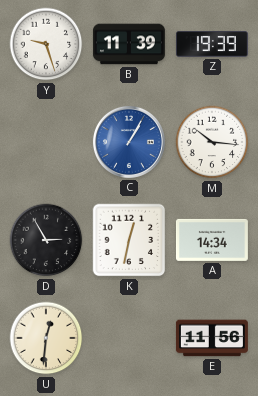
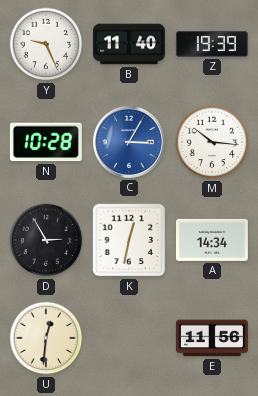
Y: 9:27 -> 9:26
B: 11:39 -> 11:40
N: none -> 10:28
C: 1:05 -> 3:05
